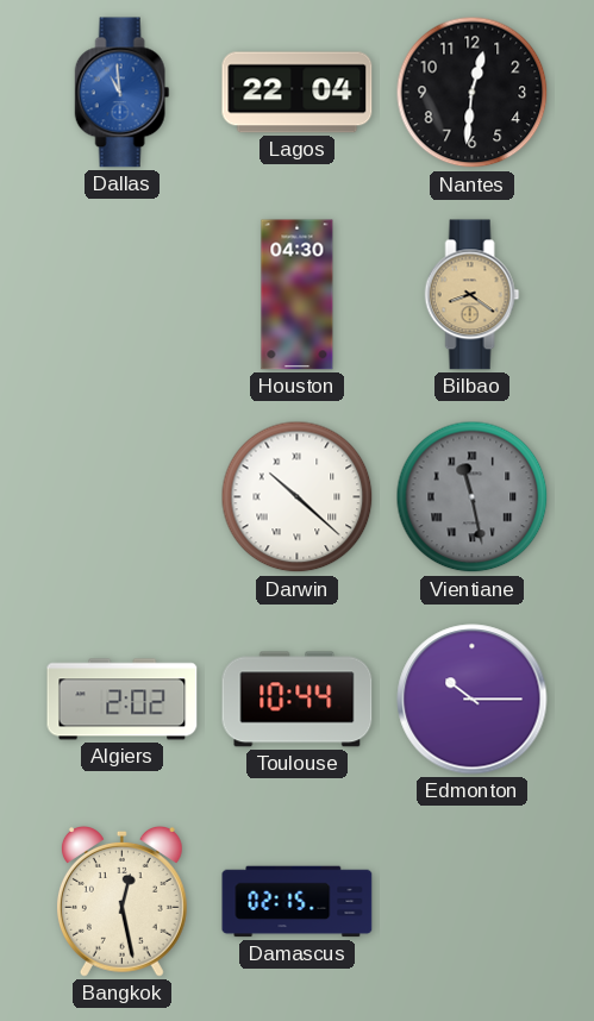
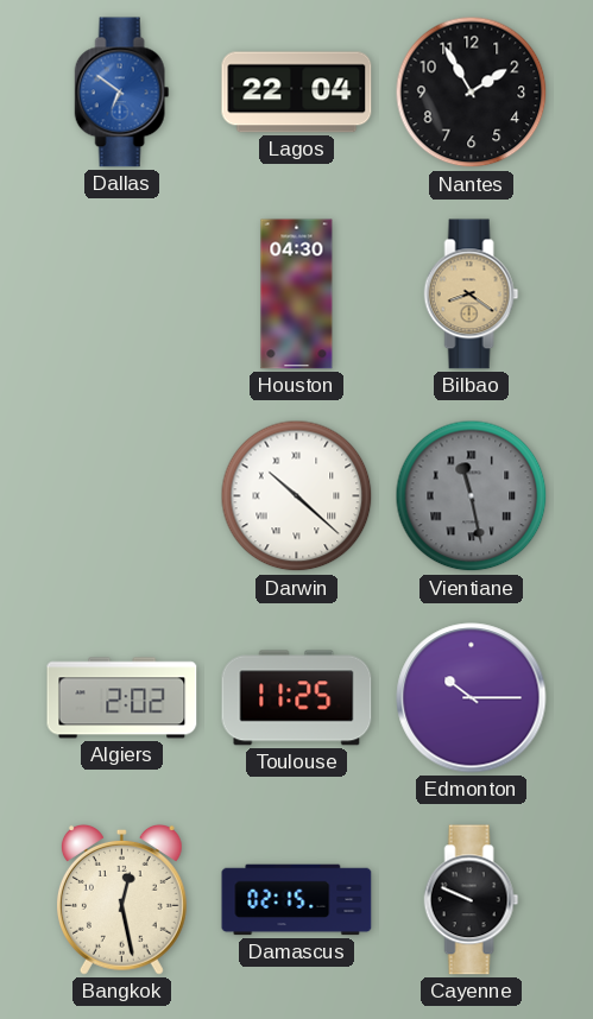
Dallas: 10:59 -> 6:51
Nantes: 12:31 -> 1:55
Toulouse: 10:44 -> 11:25
Cayenne: none -> 9:49
